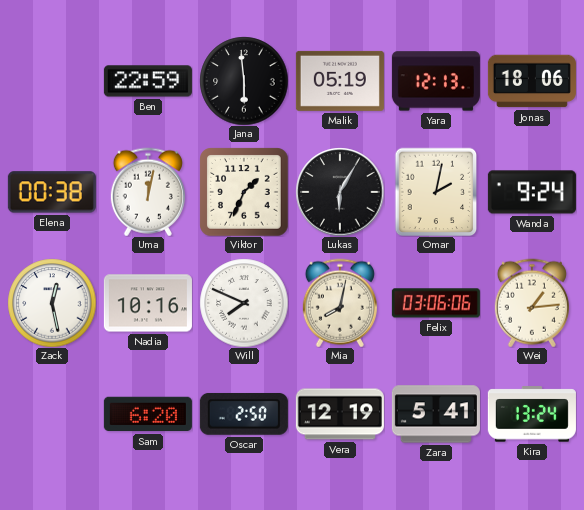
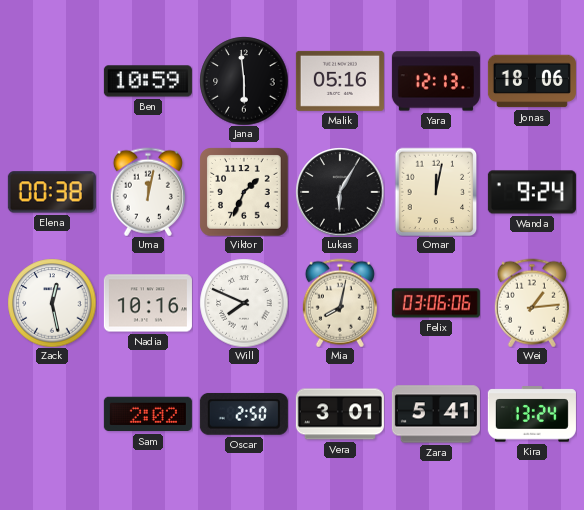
Ben: 22:59 -> 10:59
Malik: 05:19 -> 05:16
Omar: 2:02 -> 12:02
Sam: 6:20 -> 2:02
Vera: 12:19 -> 3:01
